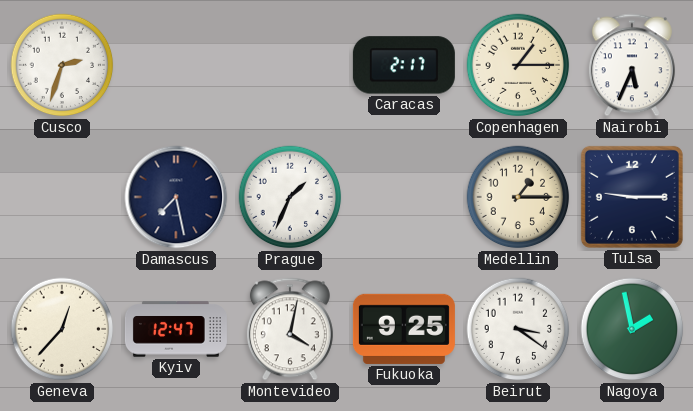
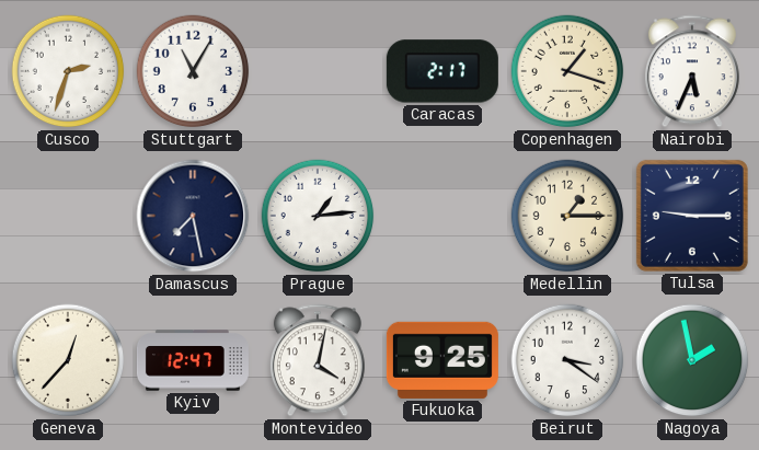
Stuttgart: none -> 11:05
Copenhagen: 1:15 -> 1:18
Prague: 1:34 -> 1:14
